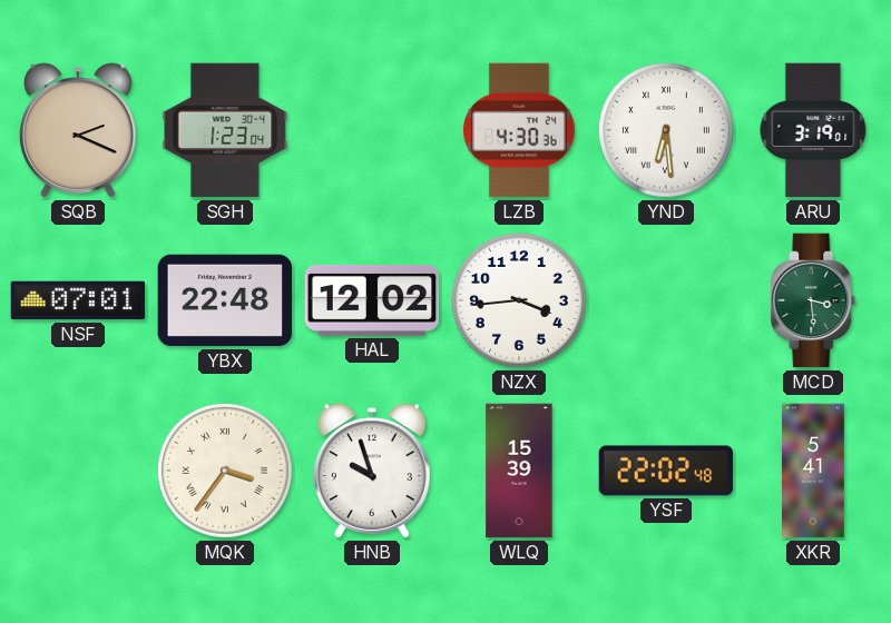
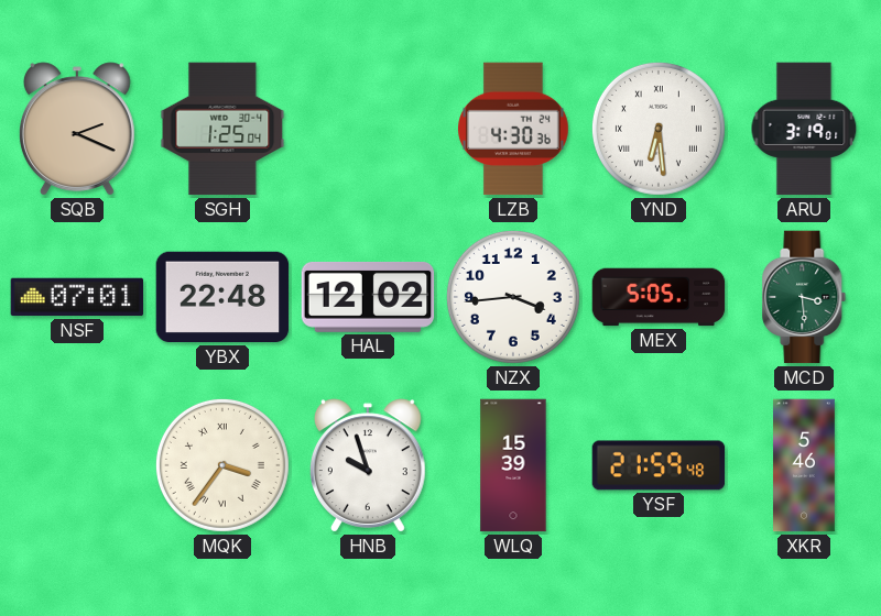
SGH: 1:23 -> 1:25
MEX: none -> 5:05
YSF: 22:02 -> 21:59
XKR: 5:41 -> 5:46
